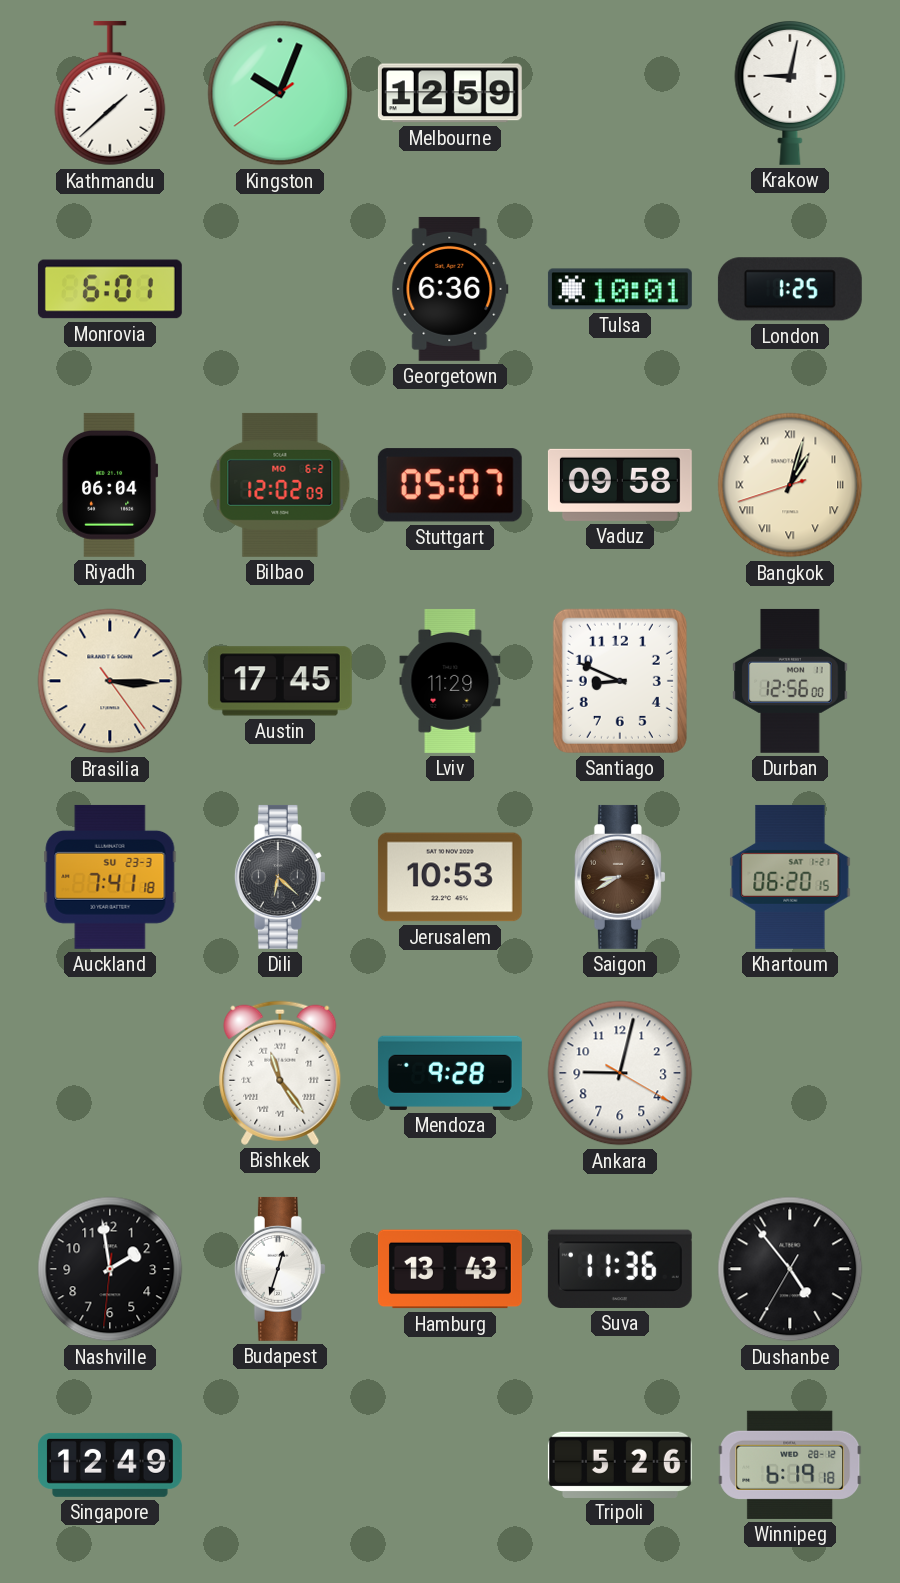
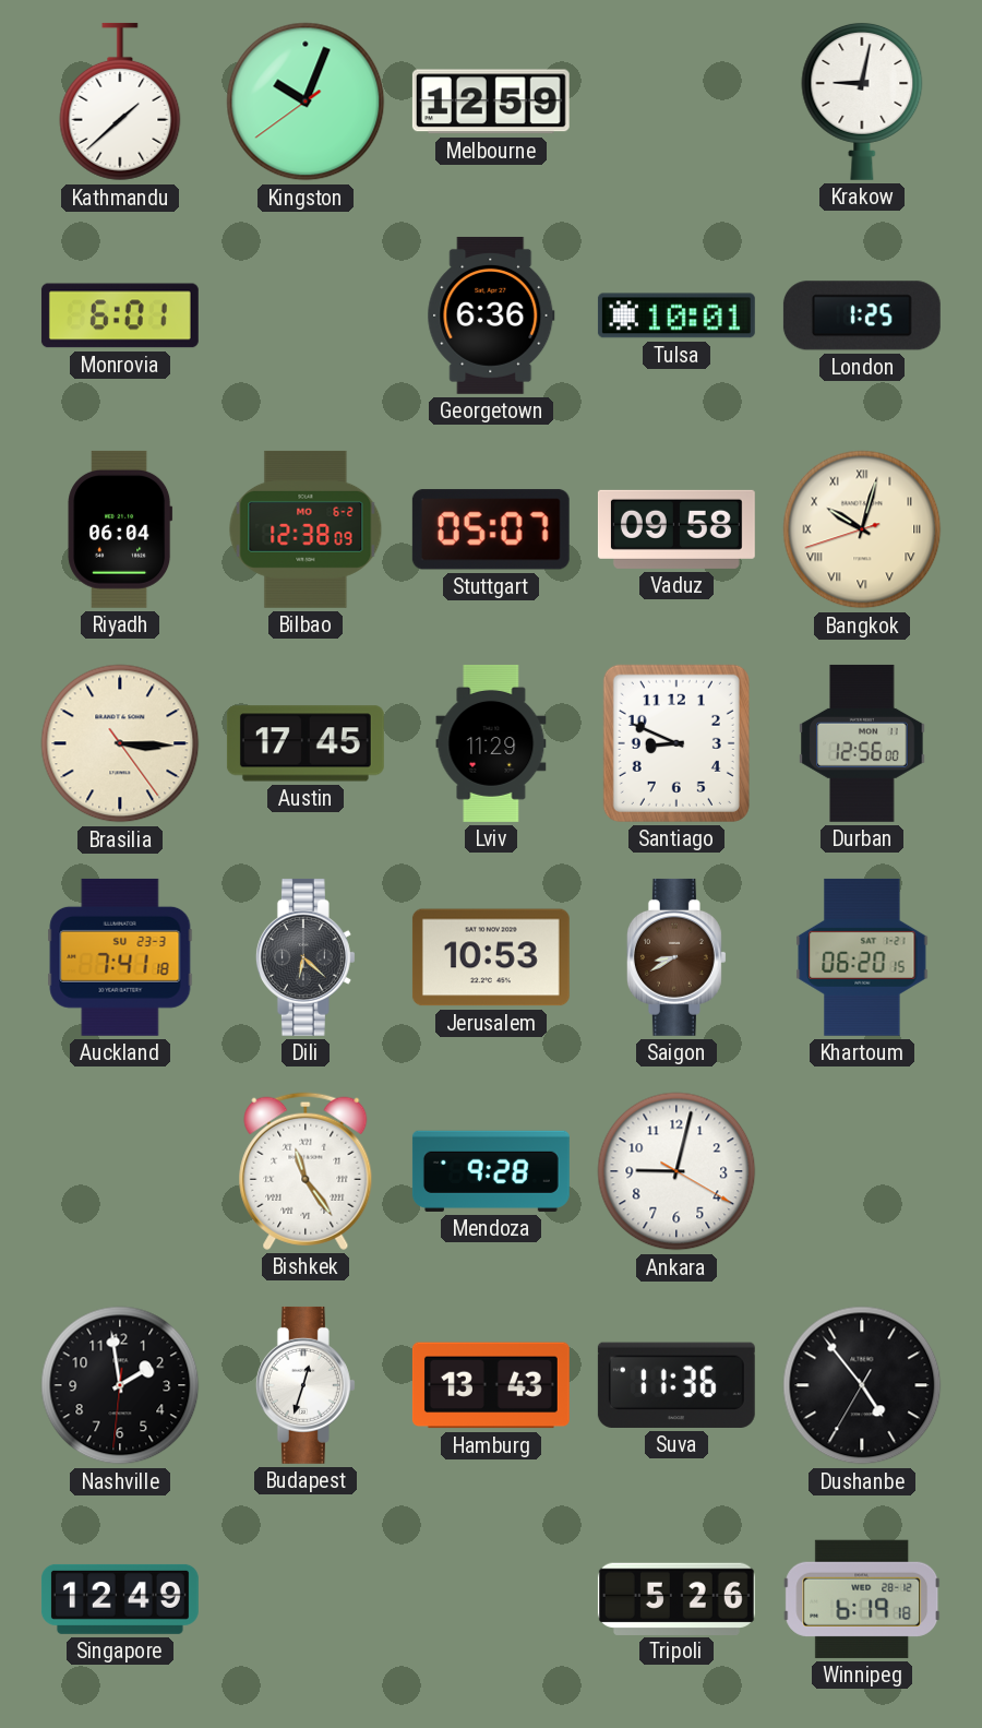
Bilbao: 12:02 -> 12:38
Bangkok: 1:02 -> 10:02
